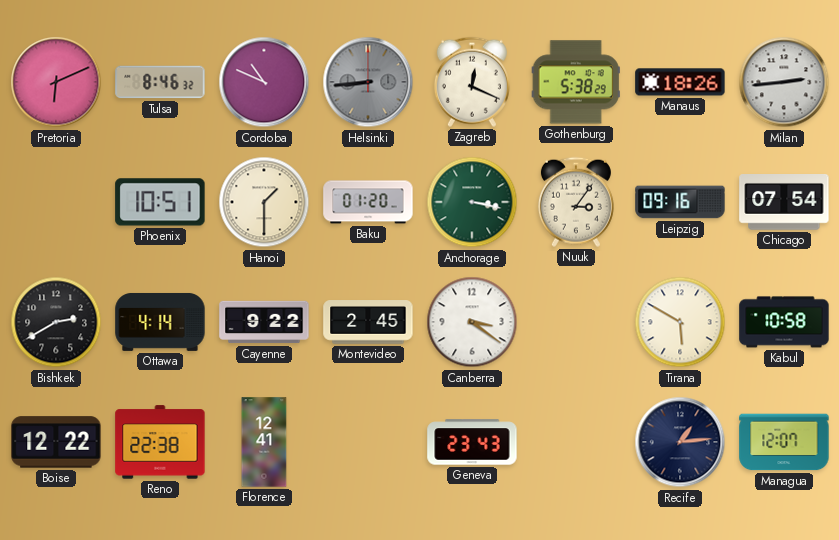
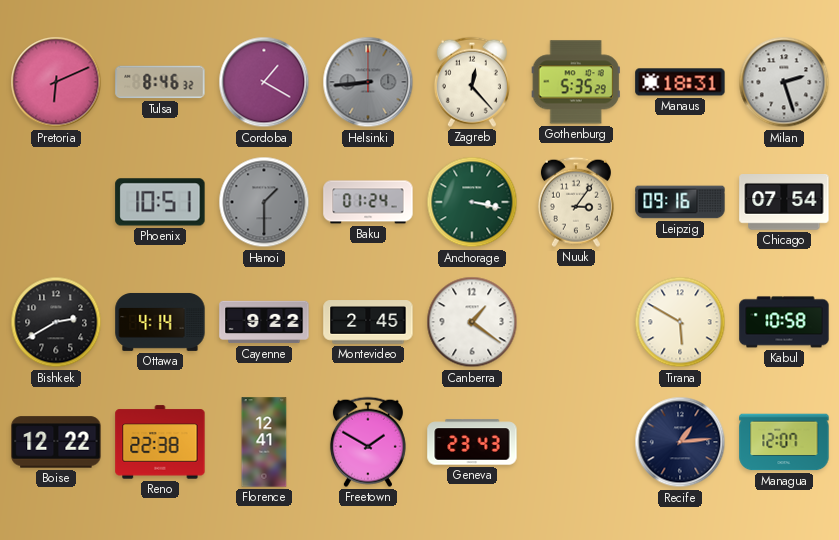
Cordoba: 10:49 -> 1:20
Zagreb: 12:19 -> 12:23
Gothenburg: 5:38 -> 5:35
Manaus: 18:26 -> 18:31
Milan: 2:44 -> 2:27
Hanoi dial: cream -> grey
Baku: 01:20 -> 01:24
Canberra: 3:21 -> 1:21
Freetown: none -> 1:50
